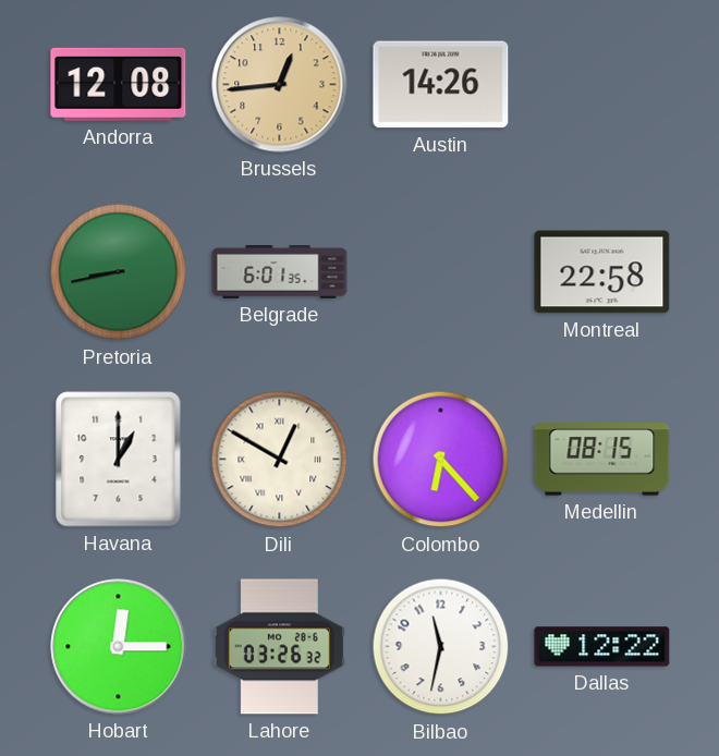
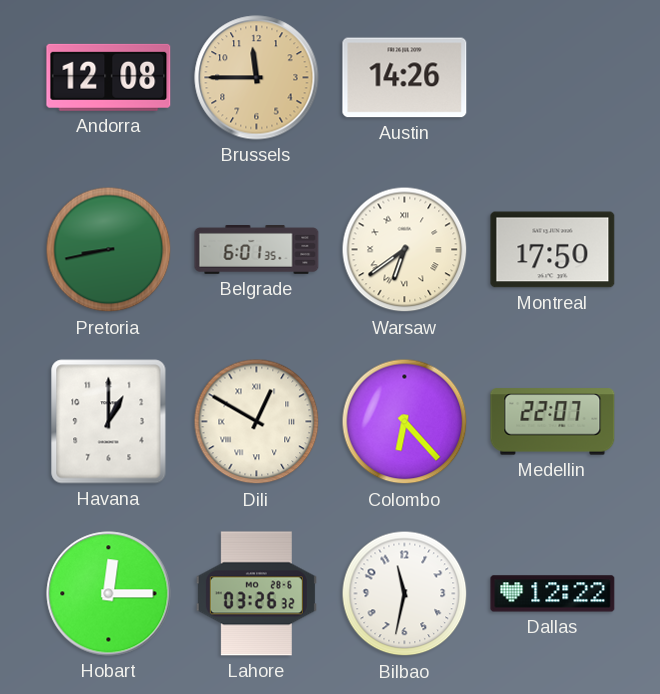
Brussels: 12:44 -> 11:45
Warsaw: none -> 6:39
Montreal: 22:58 -> 17:50
Medellin: 08:15 -> 22:07
